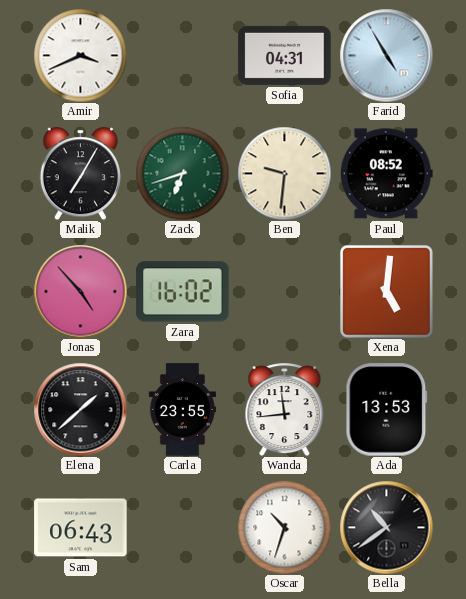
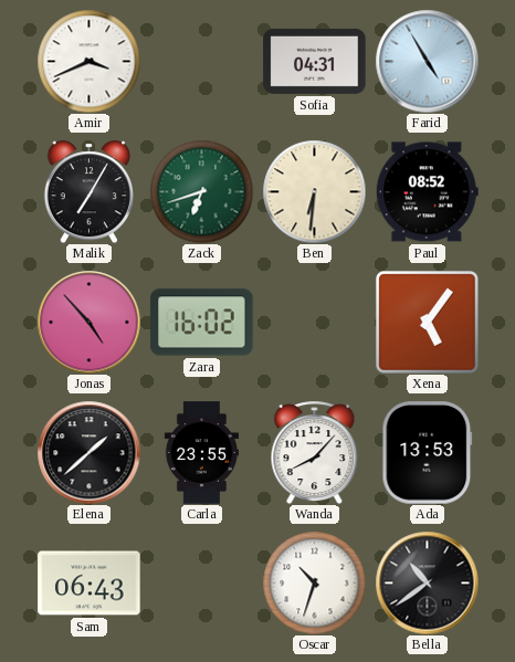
Ben: 9:31 -> 6:31
Xena: 5:01 -> 5:06
Wanda: 11:44 -> 8:07
